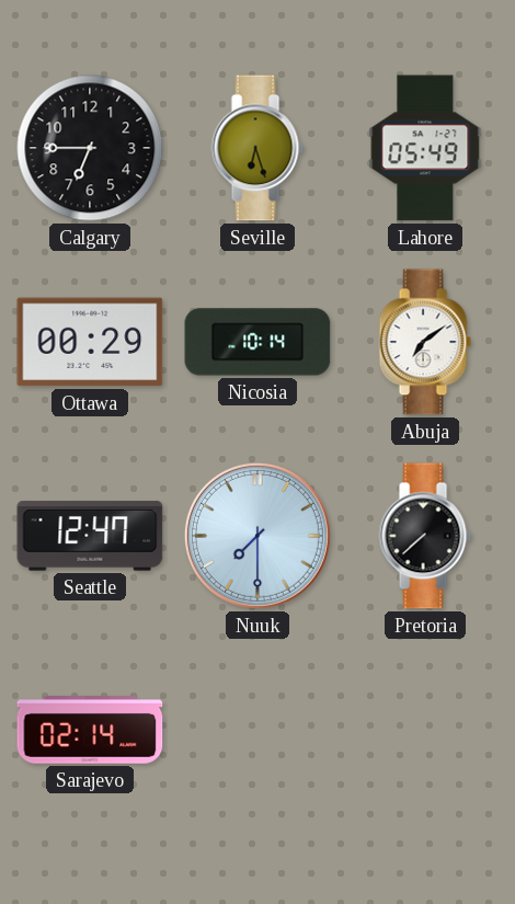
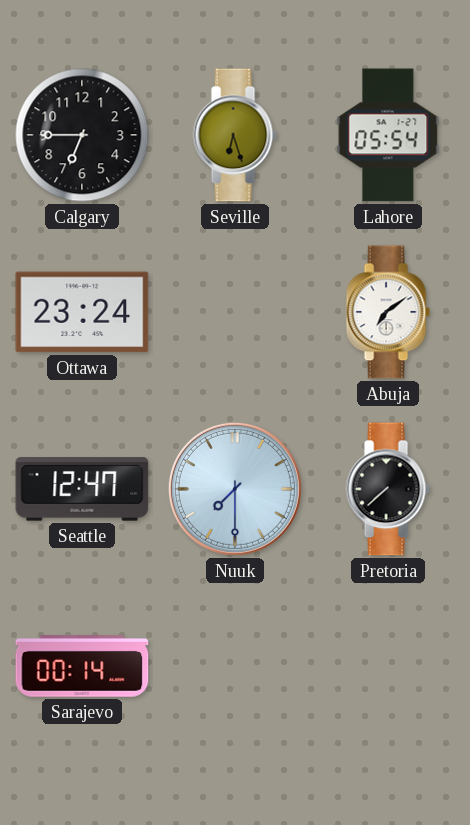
Lahore: 05:49 -> 05:54
Ottawa: 00:29 -> 23:24
Nicosia: 10:14 -> none
Sarajevo: 02:14 -> 00:14
